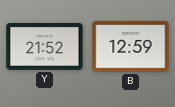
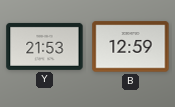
Y: 21:52 -> 21:53
